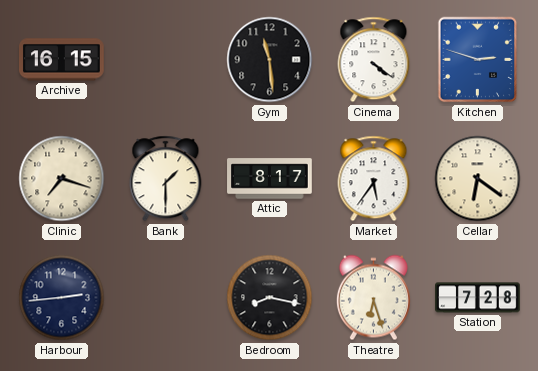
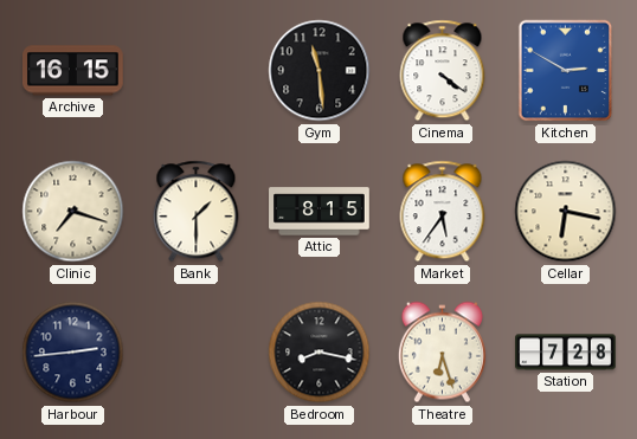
Kitchen: 2:48 -> 2:50
Attic: 8:17 -> 8:15
Cellar: 6:21 -> 6:17
